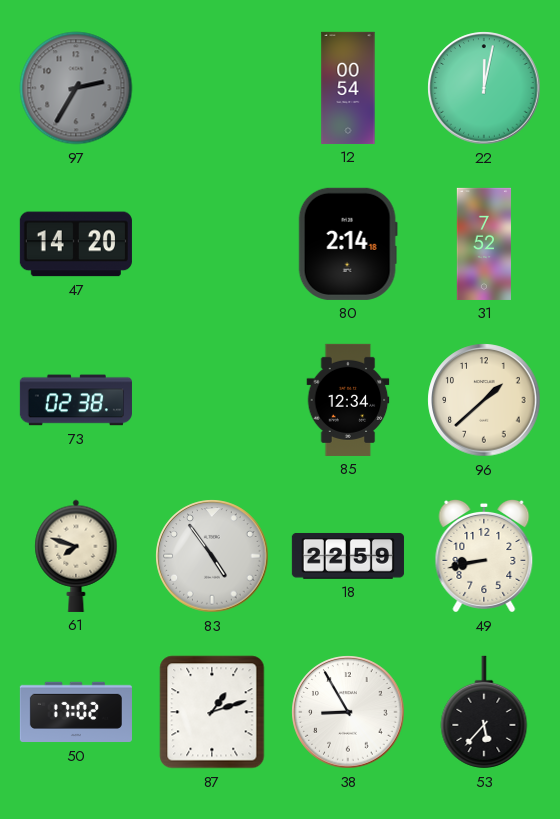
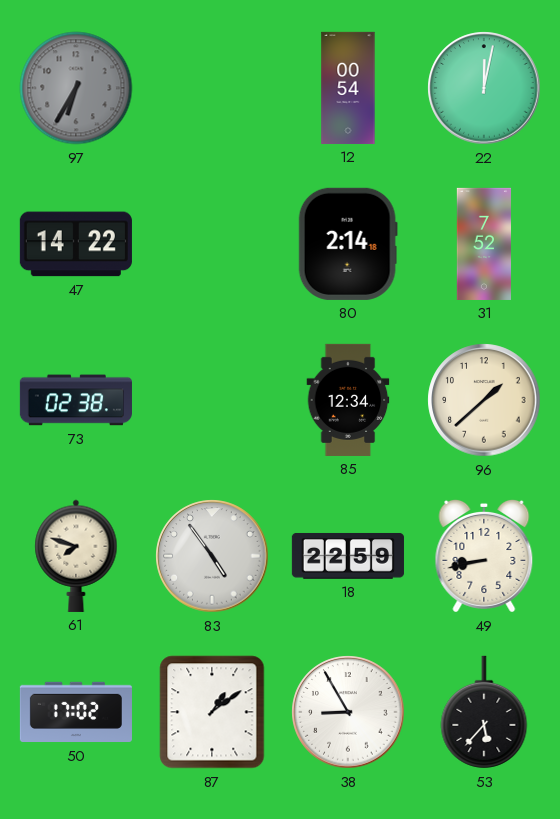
97: 2:35 -> 6:35
47: 14:20 -> 14:22
87: 1:12 -> 1:09
